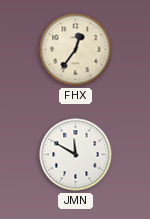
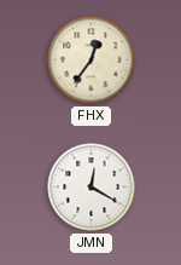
JMN: 11:50 -> 12:20
